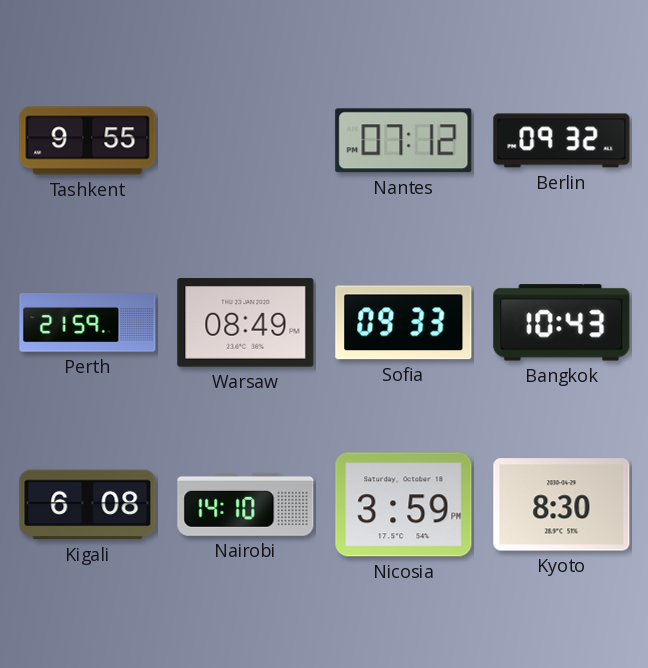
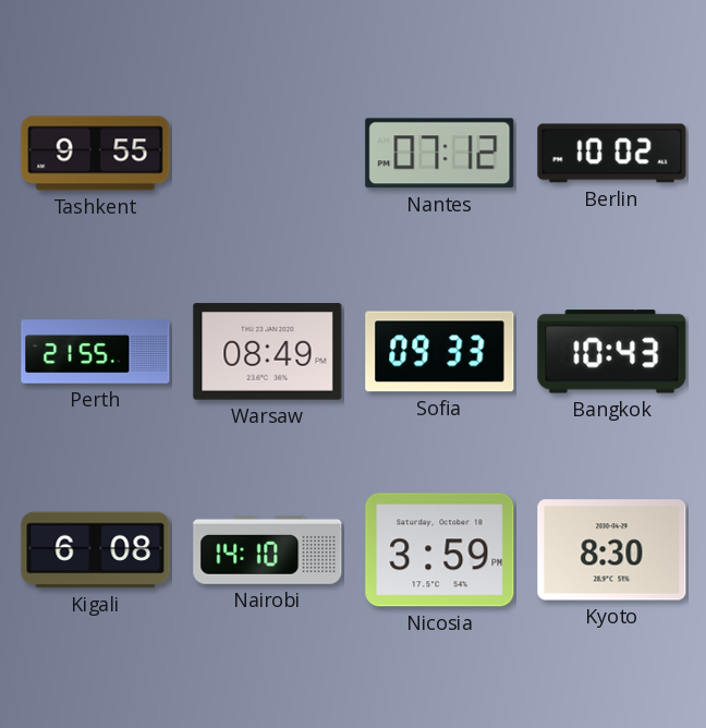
Berlin: 09:32 -> 10:02
Perth: 21:59 -> 21:55
